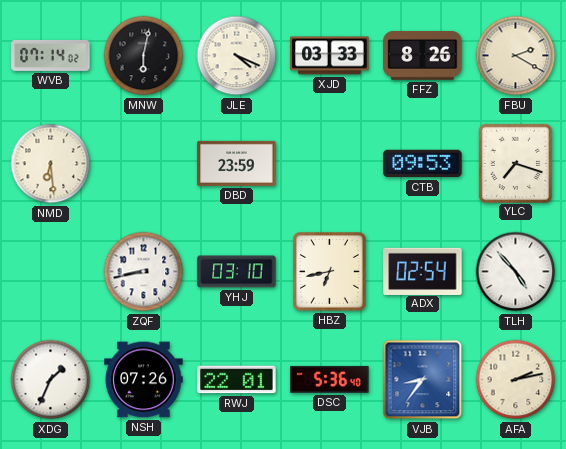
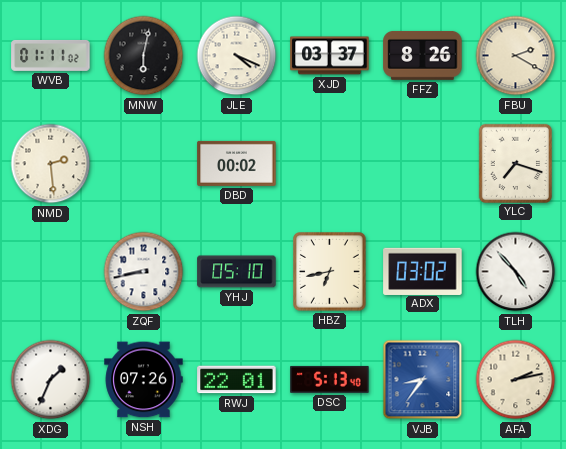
WVB: 07:14 -> 01:11
XJD: 03:33 -> 03:37
NMD: 6:29 -> 2:29
DBD: 23:59 -> 00:02
CTB: 09:53 -> none
YHJ: 03:10 -> 05:10
ADX: 02:54 -> 03:02
DSC: 5:36 -> 5:13
